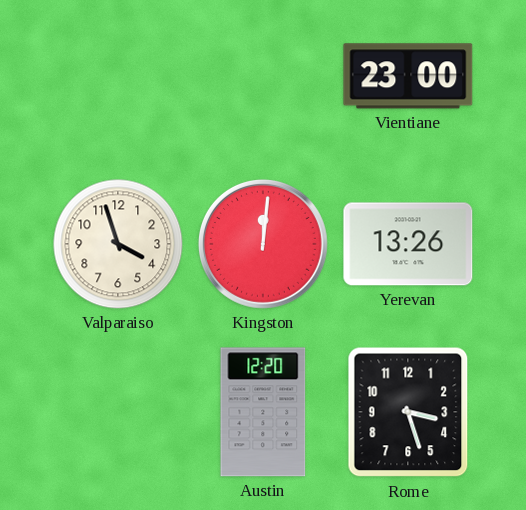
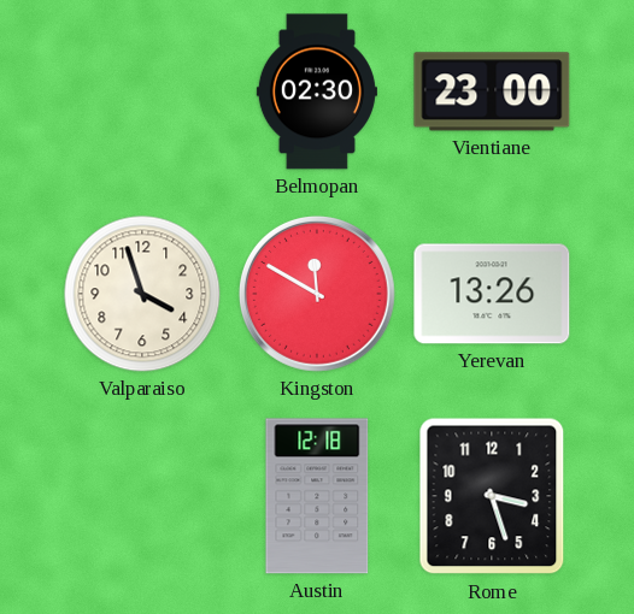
Belmopan: none -> 02:30
Kingston: 12:01 -> 11:50
Austin: 12:20 -> 12:18
